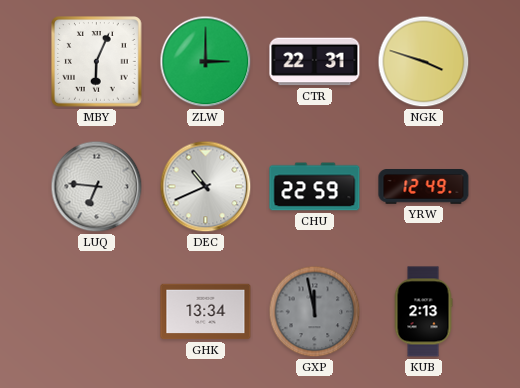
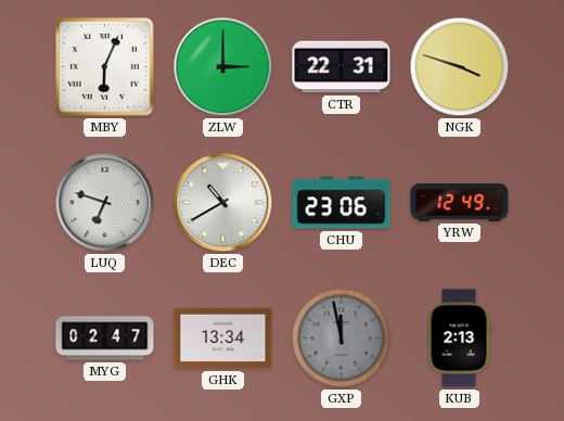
LUQ: 6:46 -> 6:48
DEC: 10:41 -> 10:40
CHU: 22:59 -> 23:06
MYG: none -> 02:47
